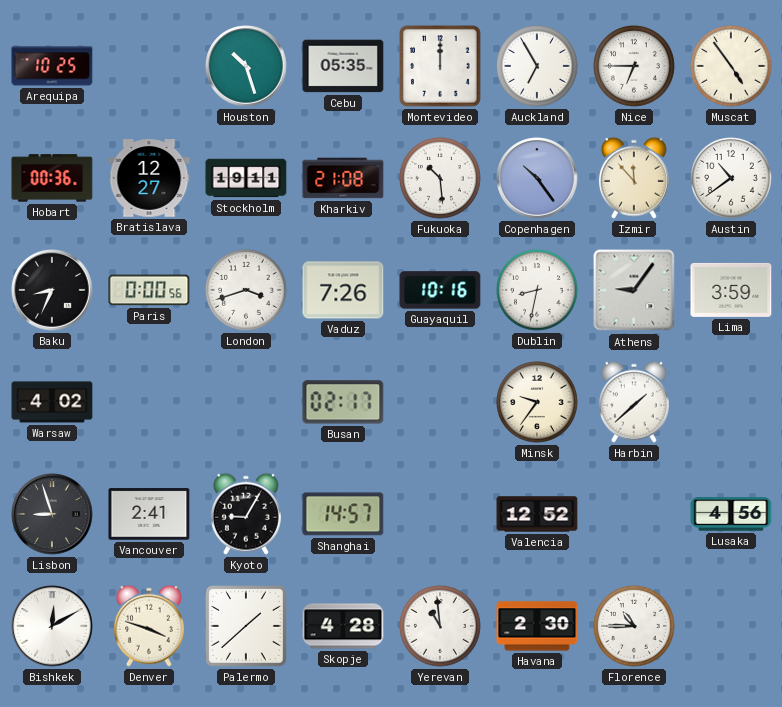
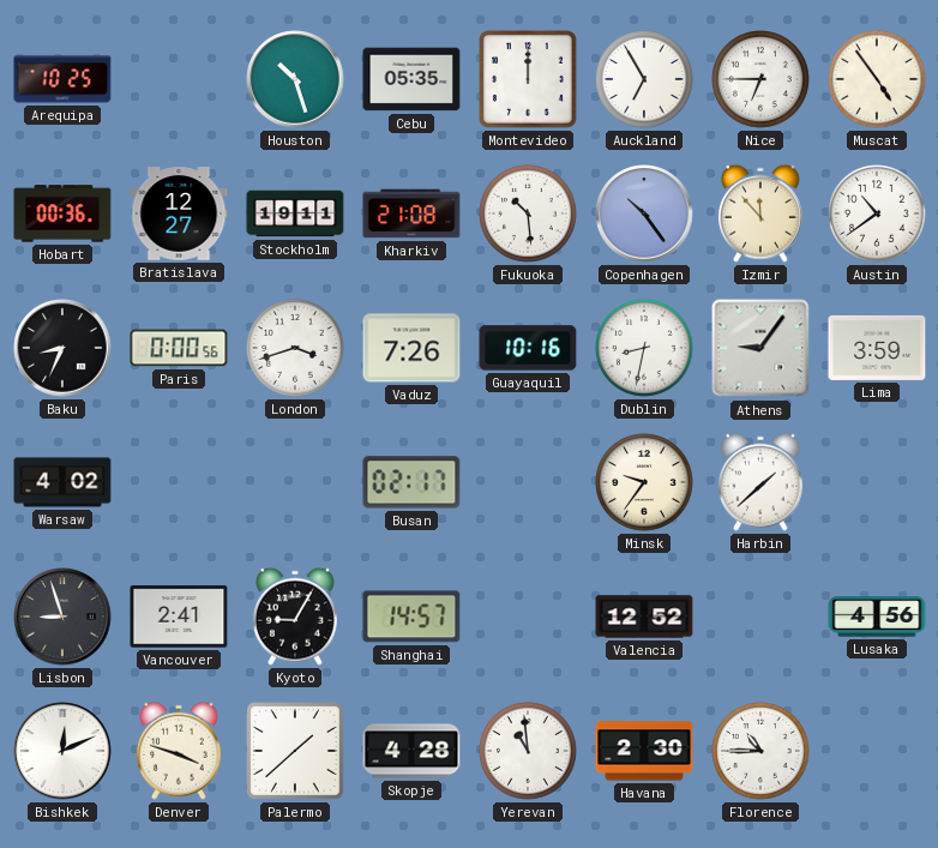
Bishkek: 12:10 -> 12:11
